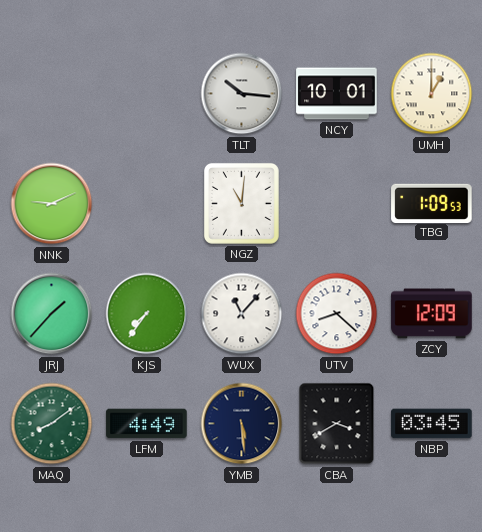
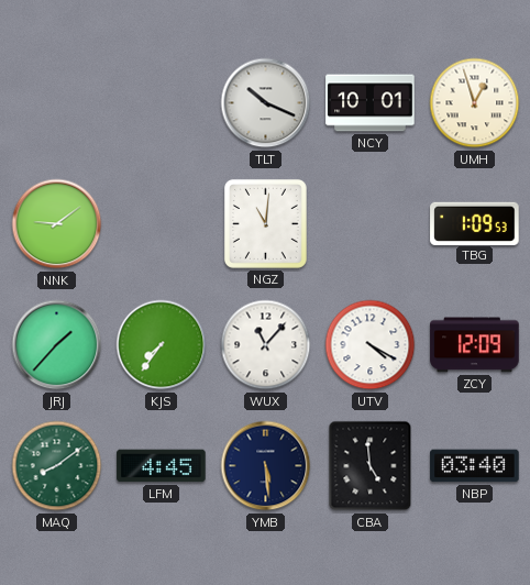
TLT: 10:16 -> 10:19
UMH: 1:00 -> 12:57
NNK: 9:11 -> 9:09
UTV: 8:22 -> 4:20
LFM: 4:49 -> 4:45
CBA: 3:40 -> 4:59
NBP: 03:45 -> 03:40
